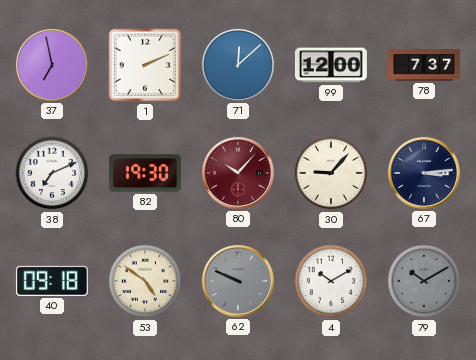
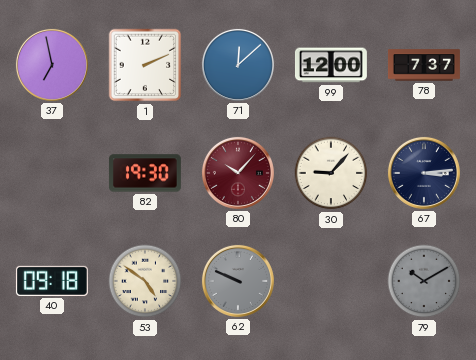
38: 7:11 -> none
4: 10:10 -> none
